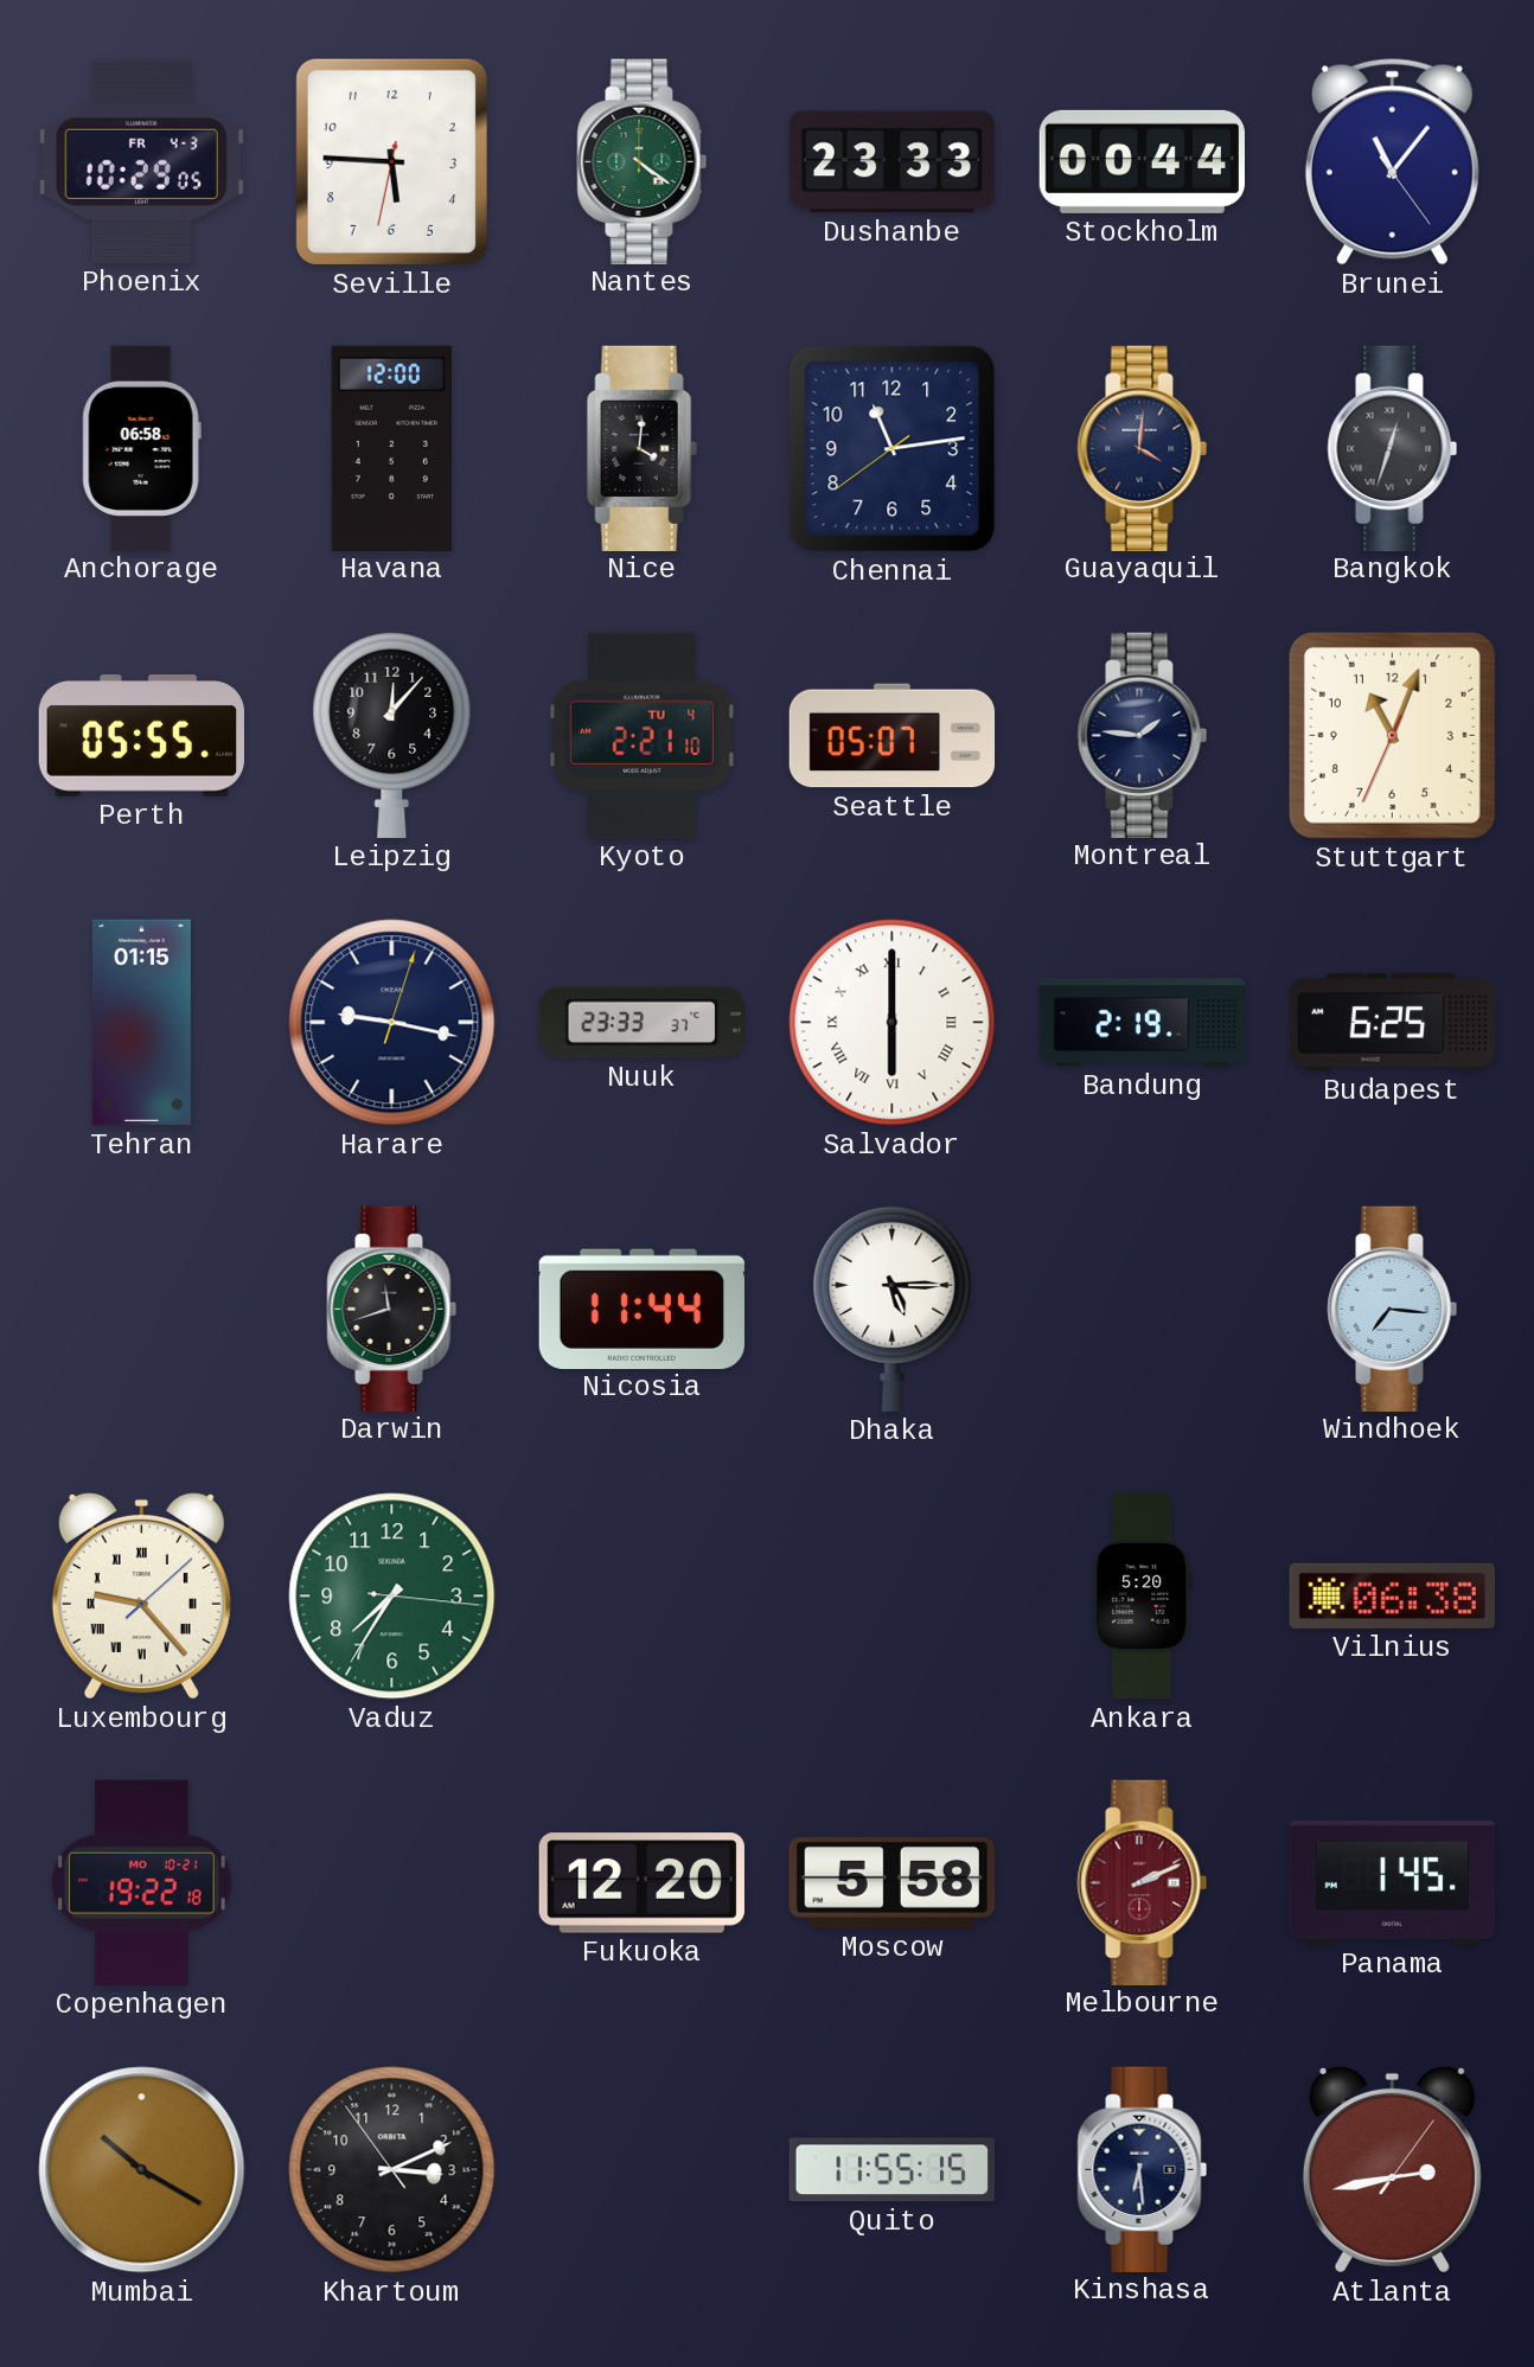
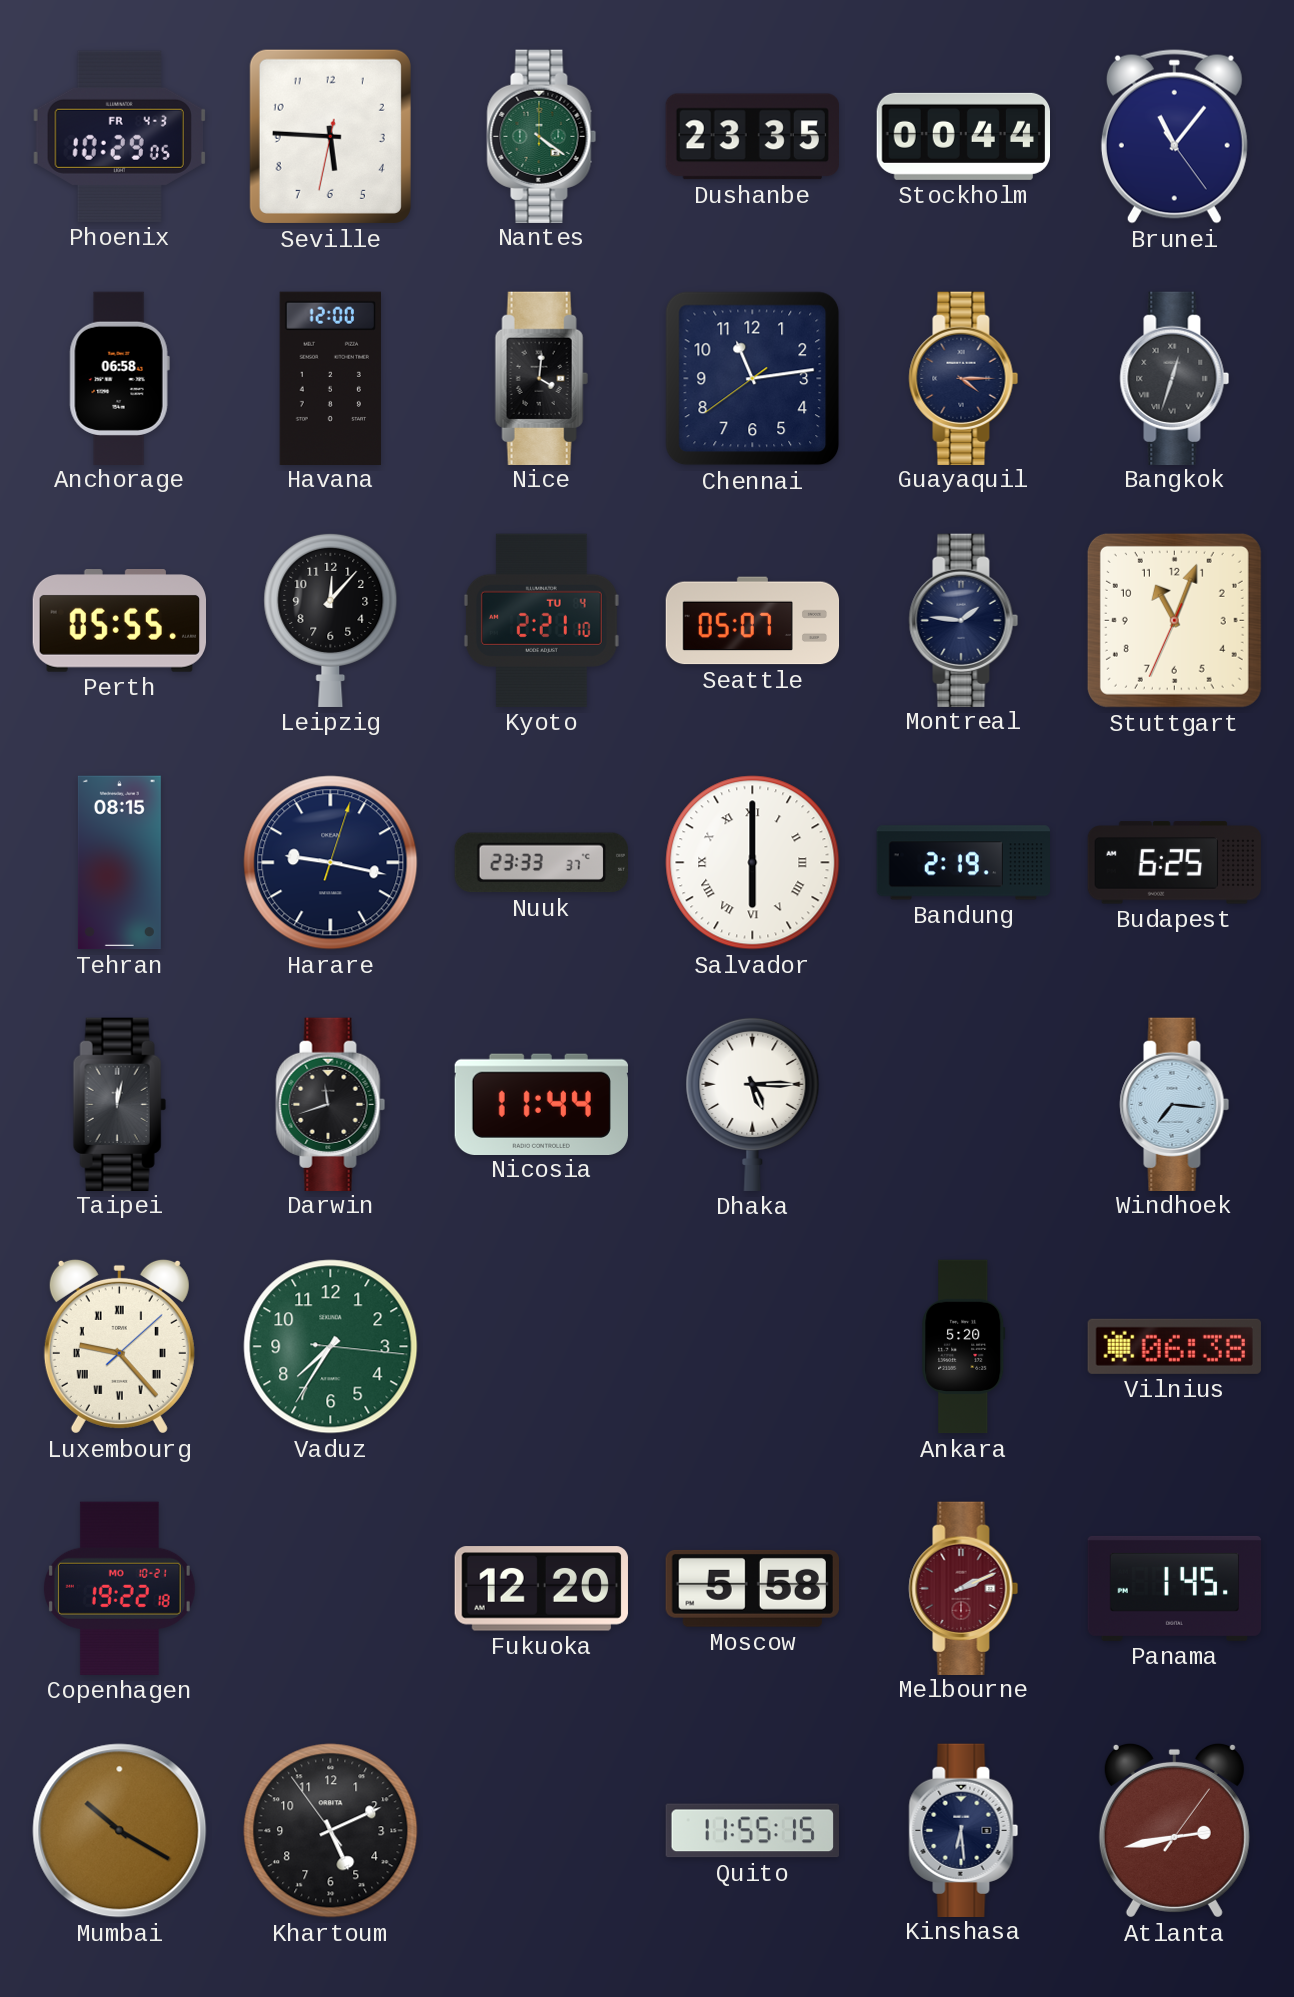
Dushanbe: 23:33 -> 23:35
Guayaquil: 4:01 -> 4:15
Tehran: 01:15 -> 08:15
Taipei: none -> 12:02
Khartoum: 3:10 -> 5:10
